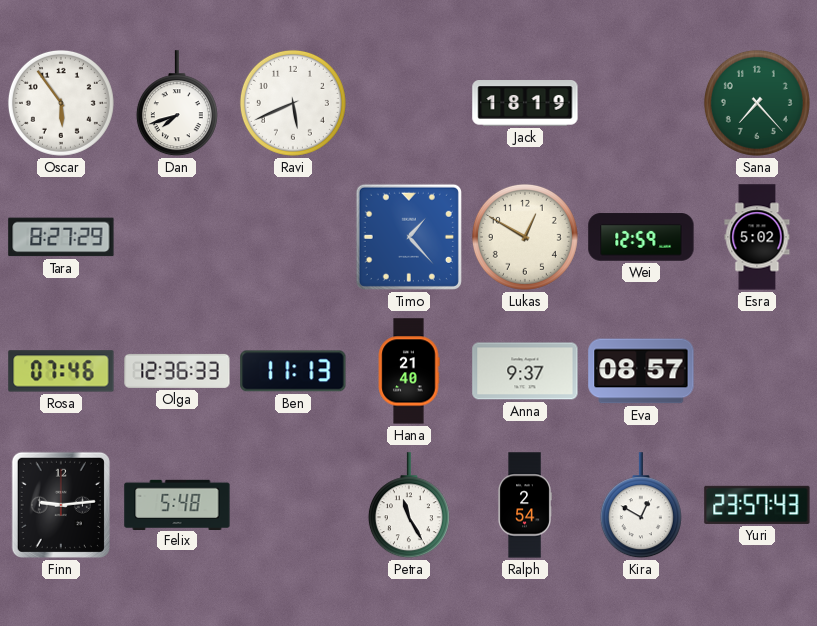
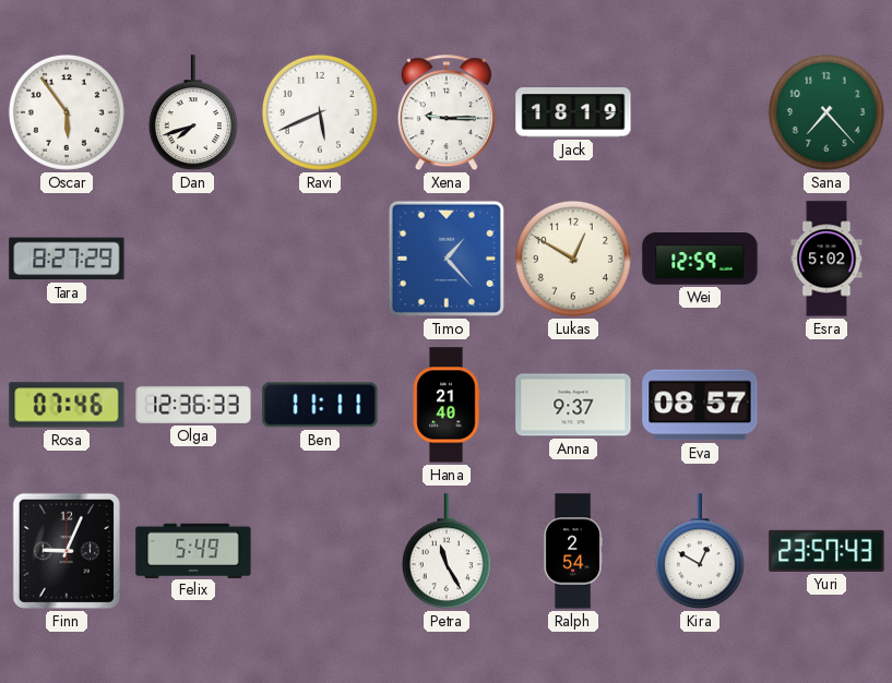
Xena: none -> 9:15
Ben: 11:13 -> 11:11
Finn: 9:14 -> 9:04
Felix: 5:48 -> 5:49
